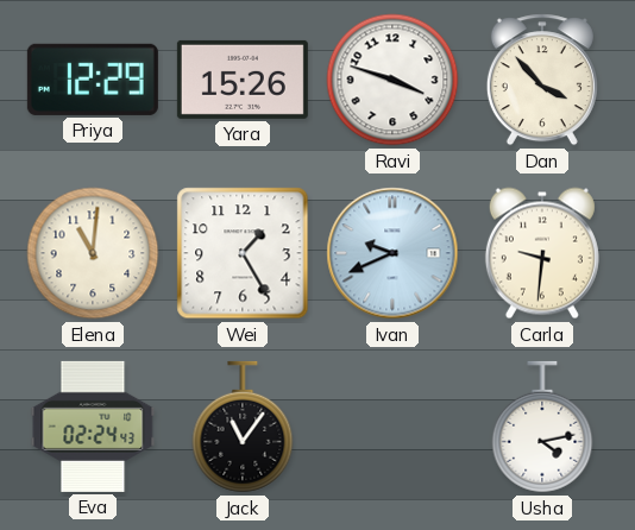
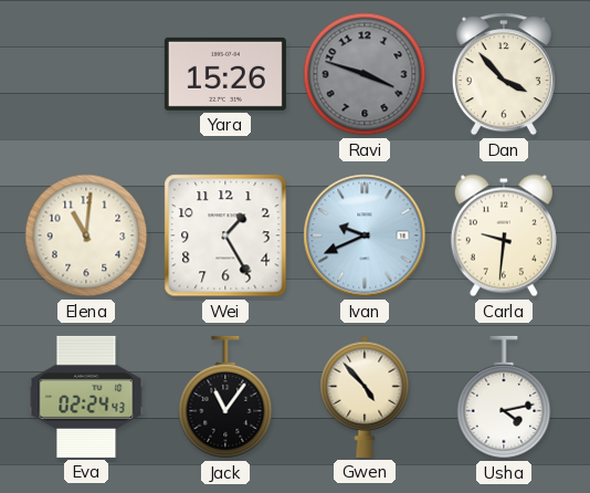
Priya: 12:29 -> none
Ravi dial: white -> grey
Gwen: none -> 4:53
